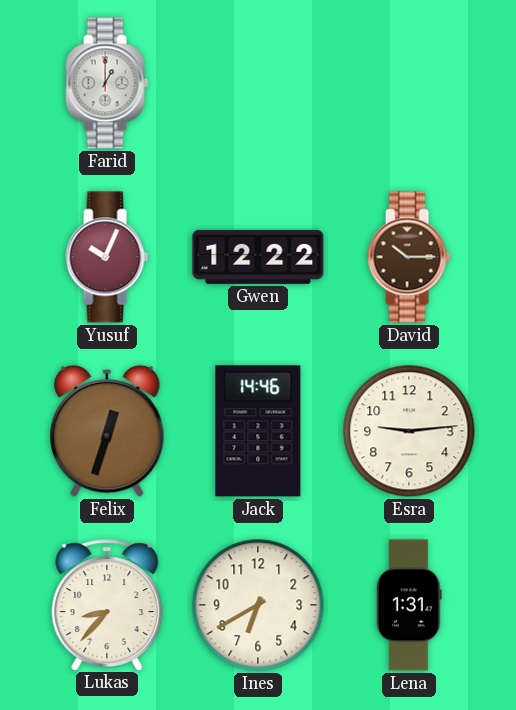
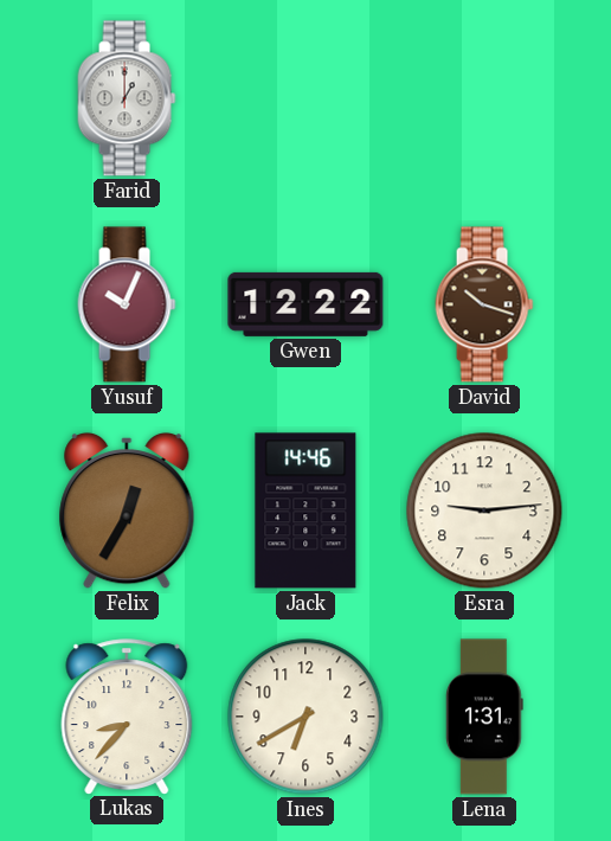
David: 10:15 -> 10:18
Felix: 12:33 -> 12:35
